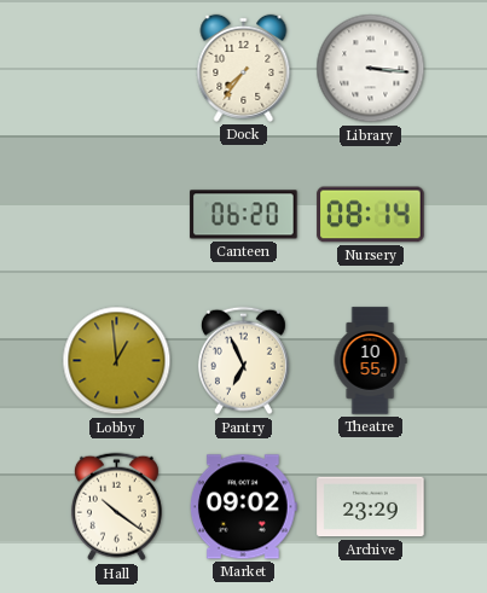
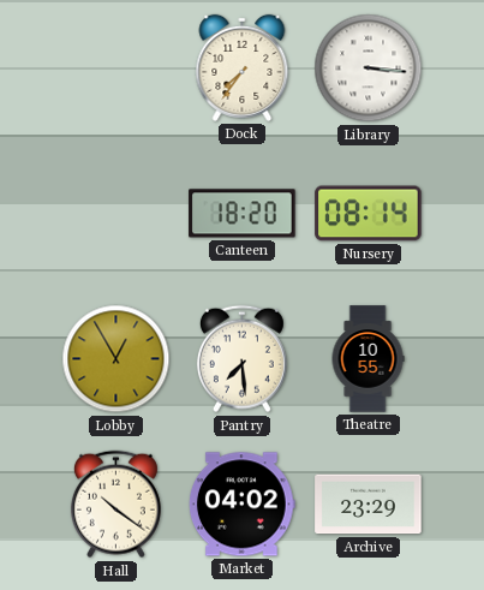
Canteen: 06:20 -> 18:20
Lobby: 12:59 -> 12:55
Pantry: 6:56 -> 7:29
Market: 09:02 -> 04:02
